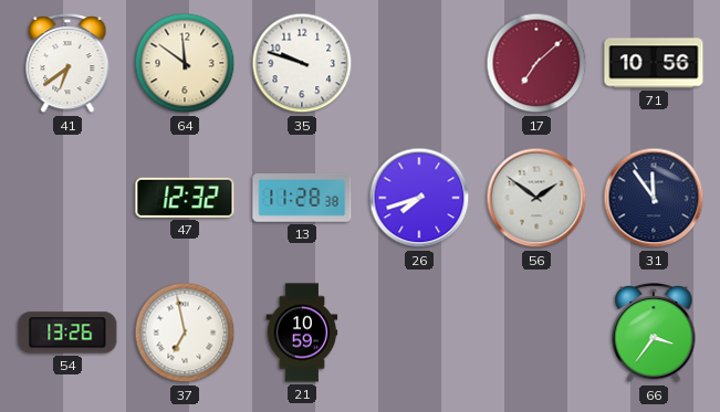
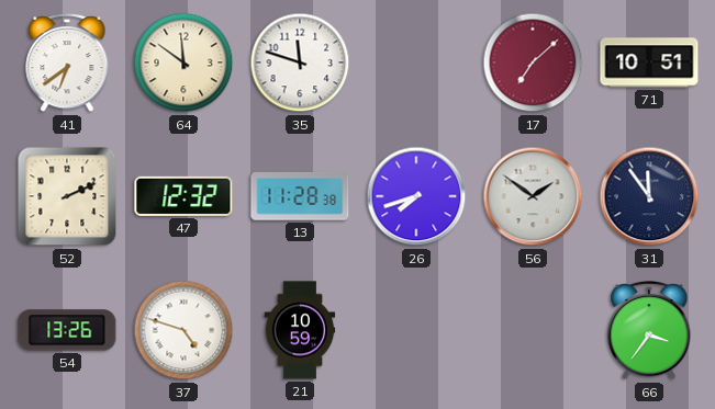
35: 9:48 -> 11:48
71: 10:56 -> 10:51
52: none -> 2:11
37: 6:58 -> 4:48
